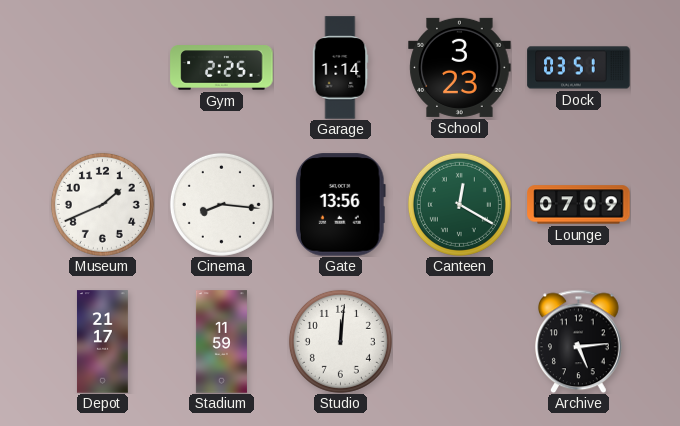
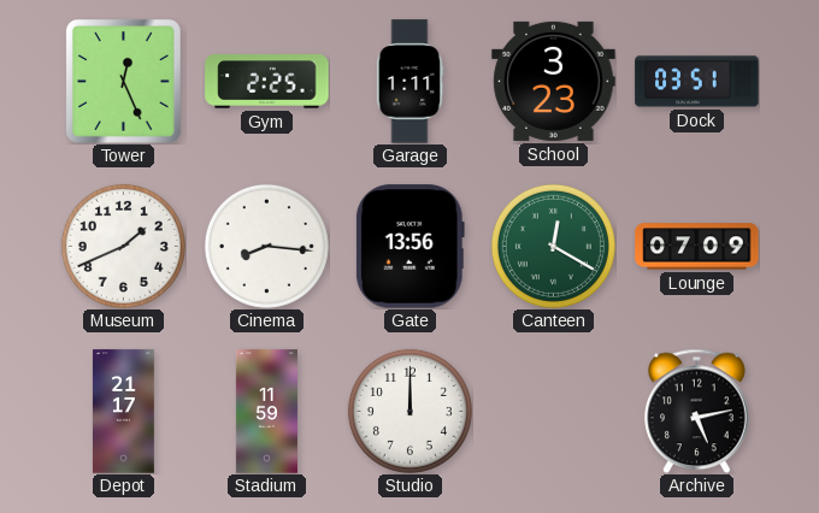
Tower: none -> 12:26
Garage: 1:14 -> 1:11
Studio: 12:01 -> 12:00
Archive: 5:14 -> 5:13
